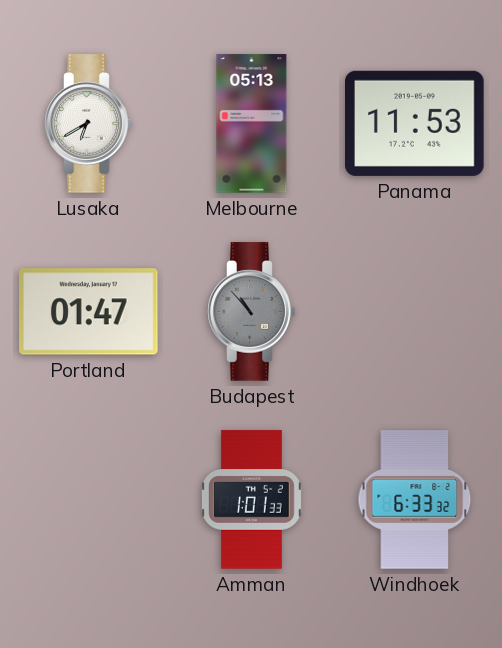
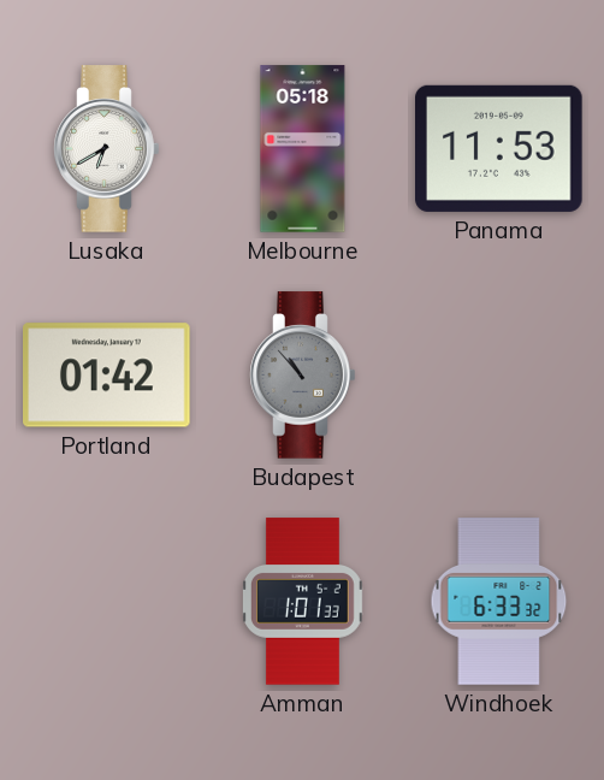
Melbourne: 05:13 -> 05:18
Portland: 01:47 -> 01:42
